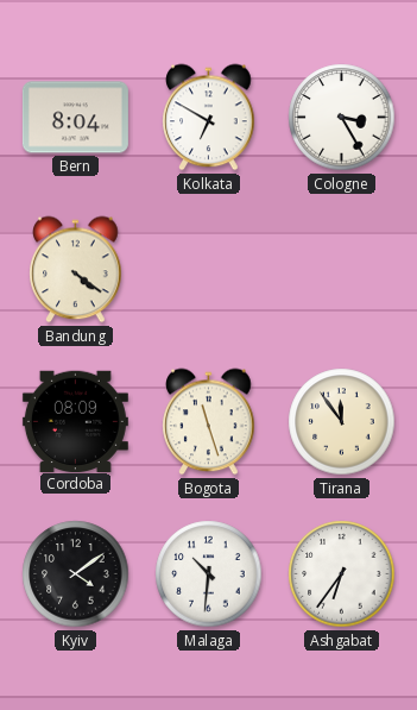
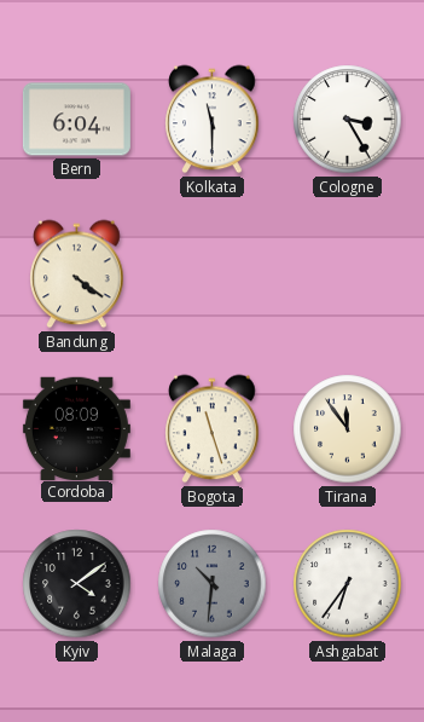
Bern: 8:04 -> 6:04
Kolkata: 6:50 -> 11:30
Malaga dial: white -> grey
